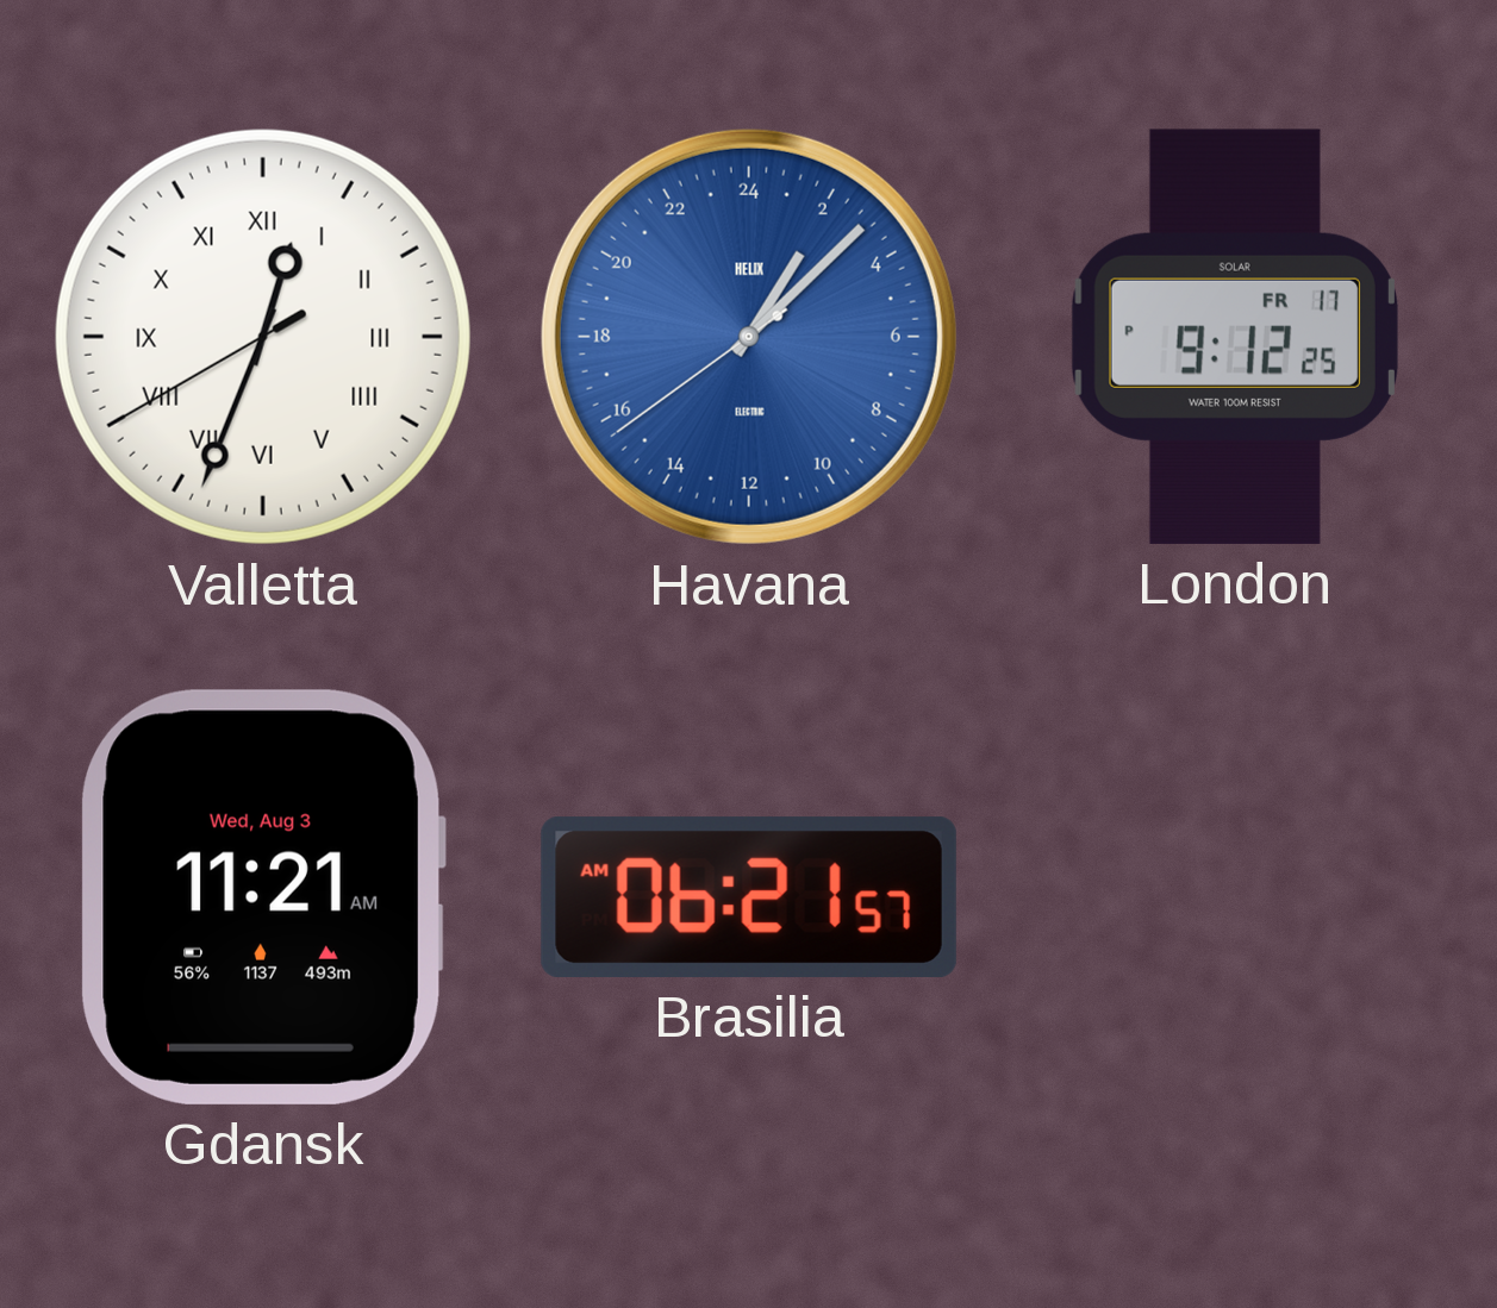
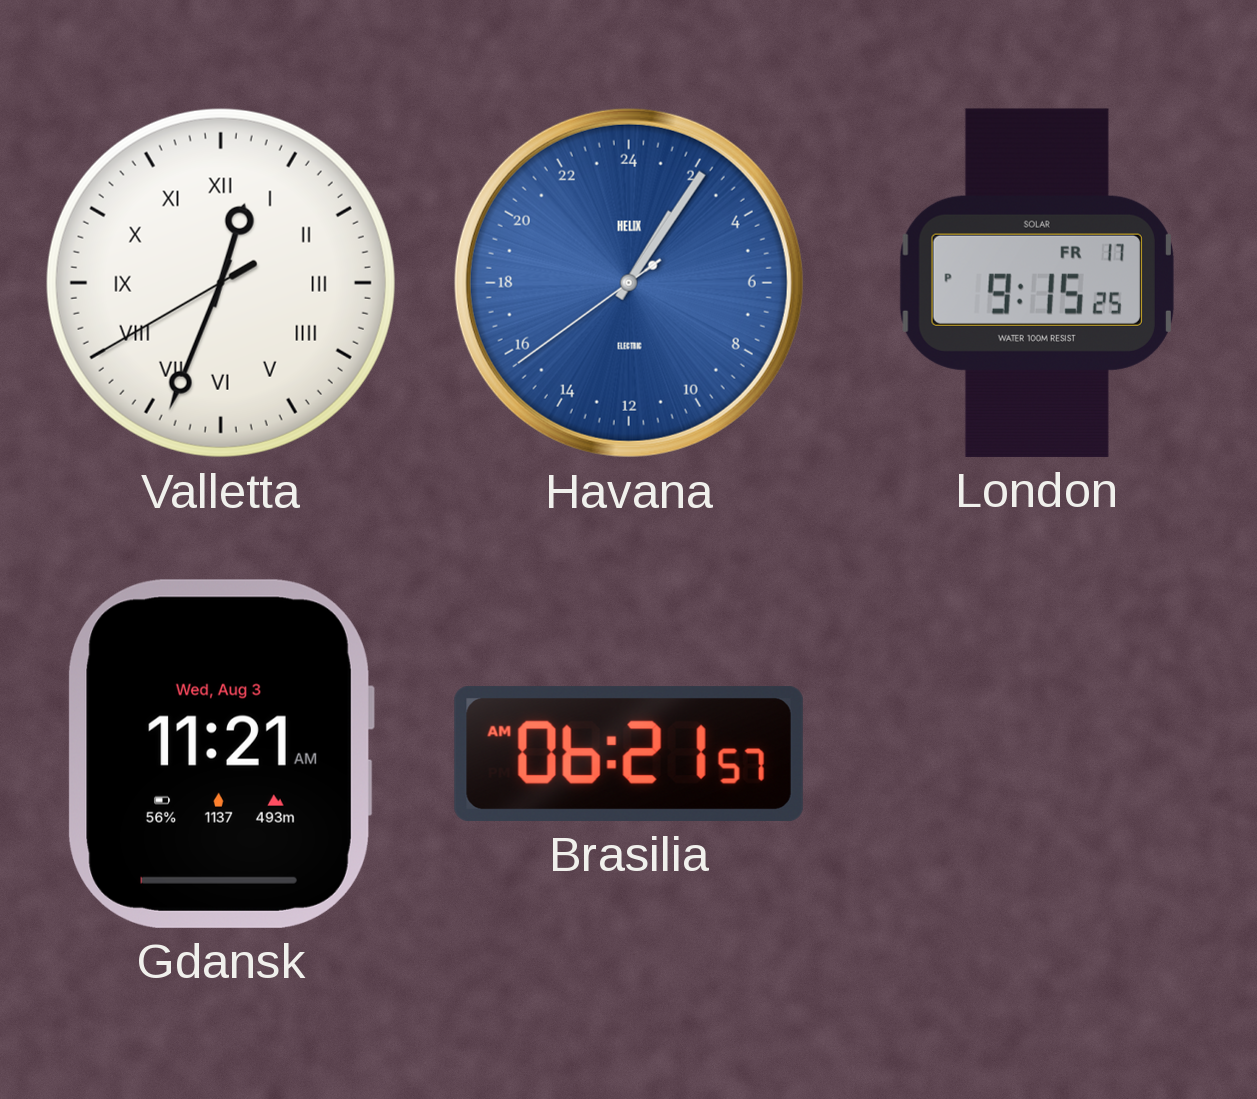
Havana: 2:07 -> 2:05
London: 9:12 -> 9:15
